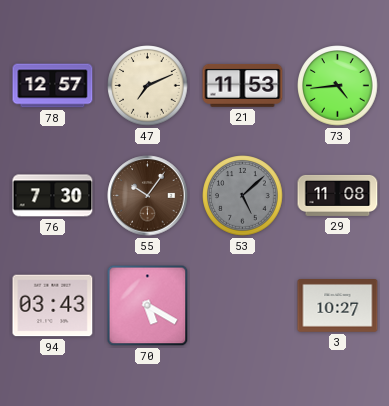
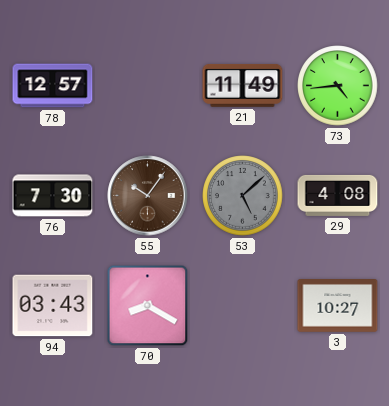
47: 7:11 -> none
21: 11:53 -> 11:49
29: 11:08 -> 4:08
70: 5:20 -> 8:20
